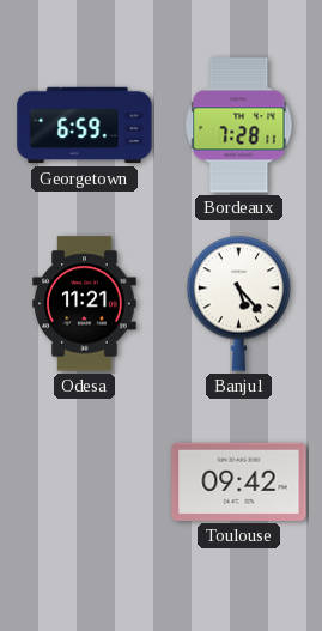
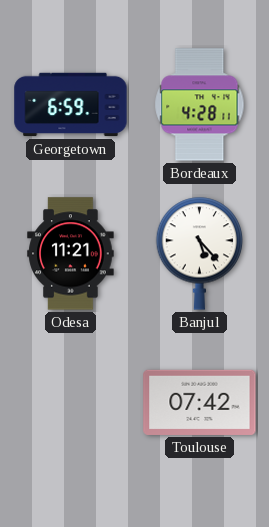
Bordeaux: 7:28 -> 4:28
Toulouse: 09:42 -> 07:42
